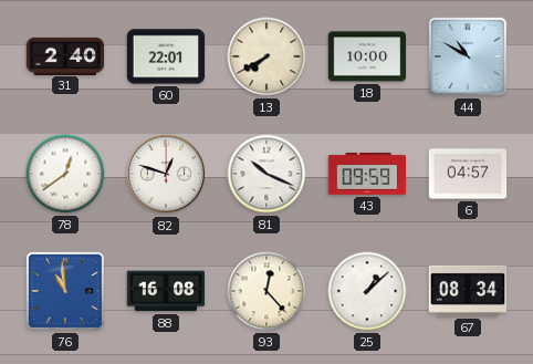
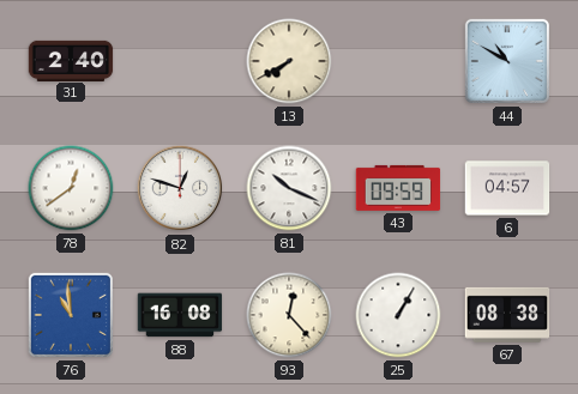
60: 22:01 -> none
18: 10:00 -> none
25: 1:08 -> 1:05
67: 08:34 -> 08:38
